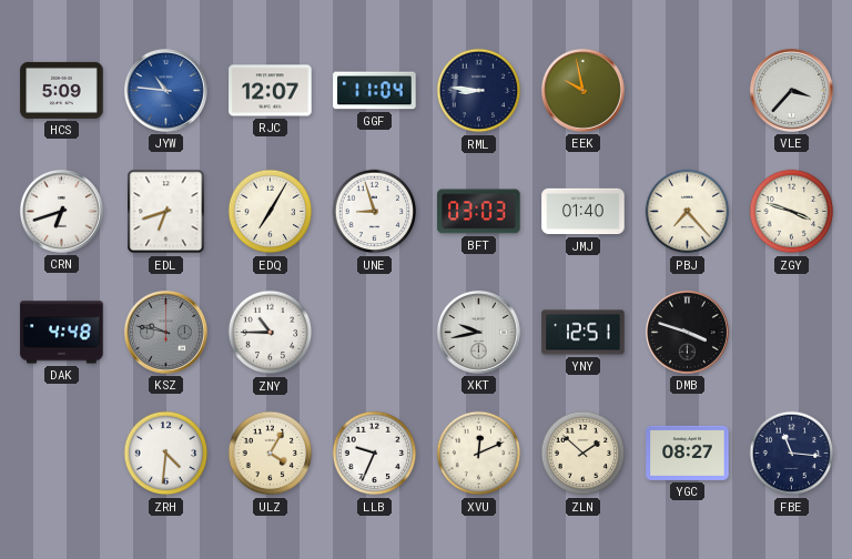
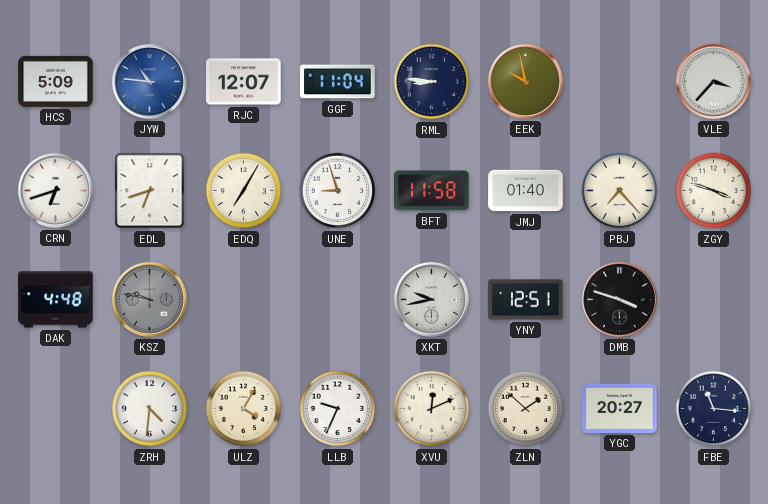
BFT: 03:03 -> 11:58
ZNY: 10:45 -> none
YGC: 08:27 -> 20:27
